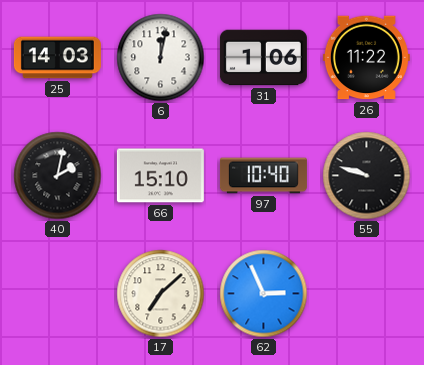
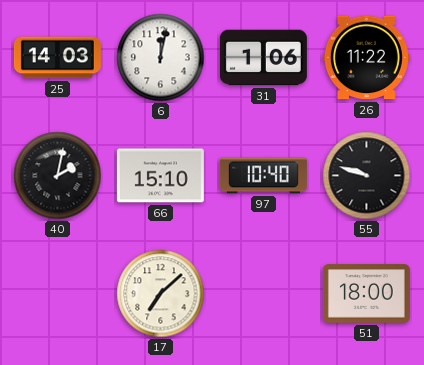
62: 2:56 -> none
51: none -> 18:00
